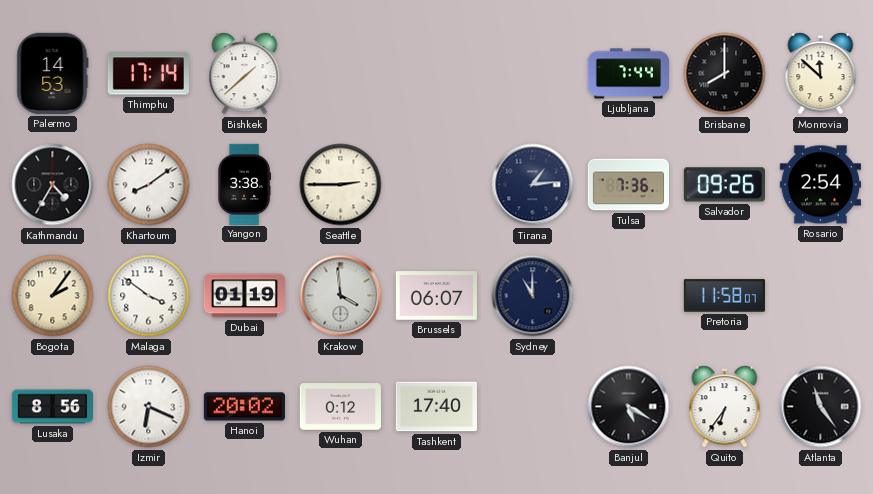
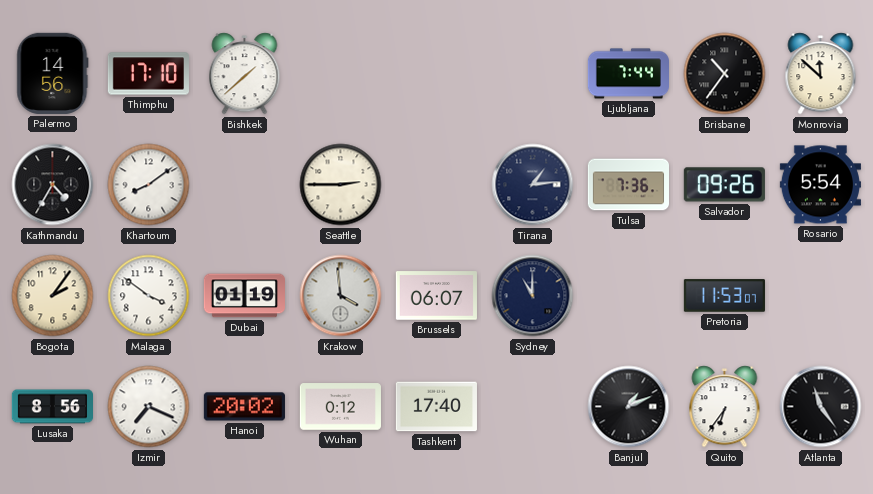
Palermo: 14:53 -> 14:56
Thimphu: 17:14 -> 17:10
Brisbane: 8:00 -> 10:36
Yangon: 3:38 -> none
Rosario: 2:54 -> 5:54
Pretoria: 11:58 -> 11:53
Izmir: 6:19 -> 7:19
Banjul: 5:20 -> 1:11
